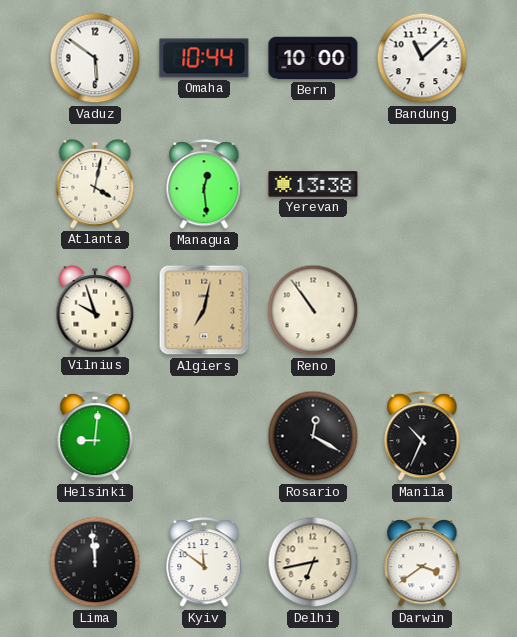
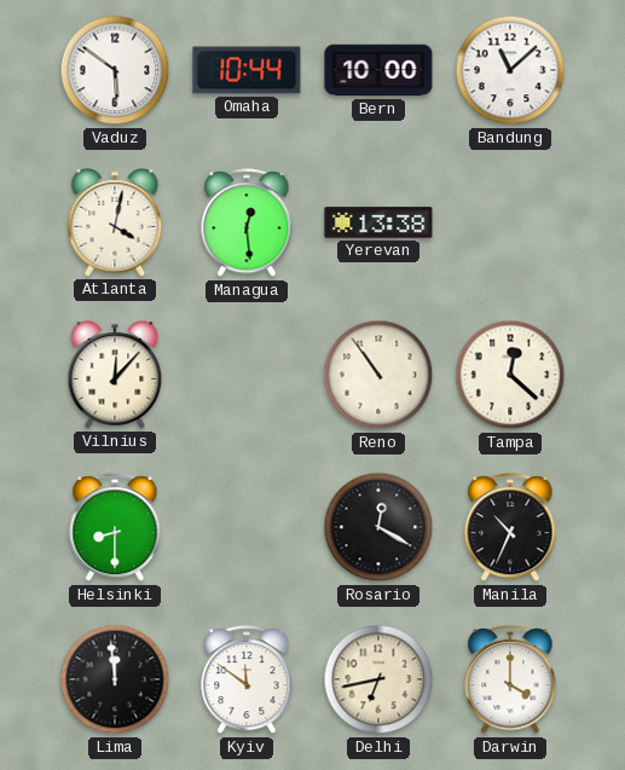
Vilnius: 9:57 -> 12:07
Algiers: 7:02 -> none
Tampa: none -> 12:22
Helsinki: 9:01 -> 8:30
Darwin: 3:39 -> 4:00
